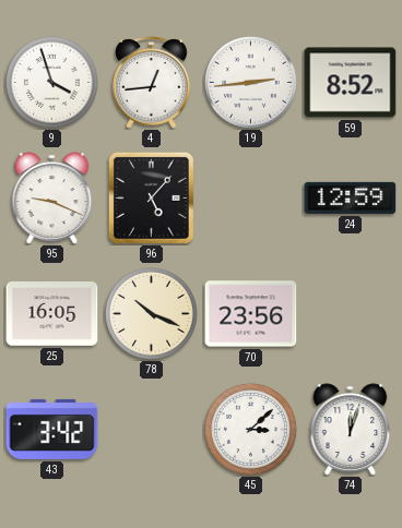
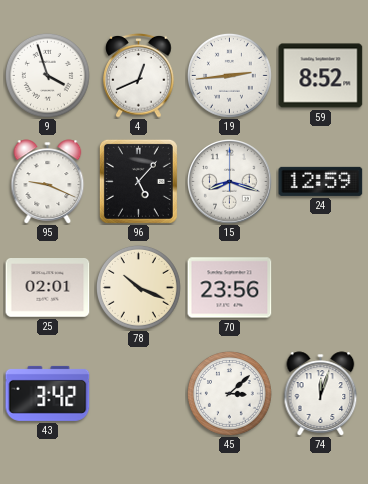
4: 12:44 -> 12:41
15: none -> 8:18
25: 16:05 -> 02:01
